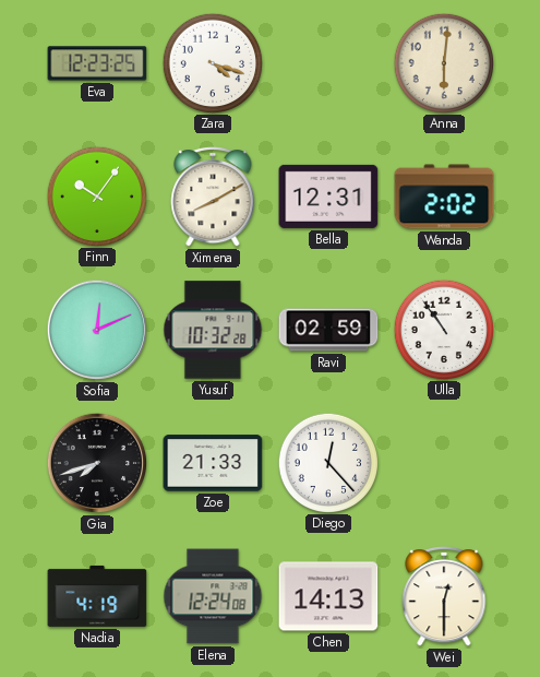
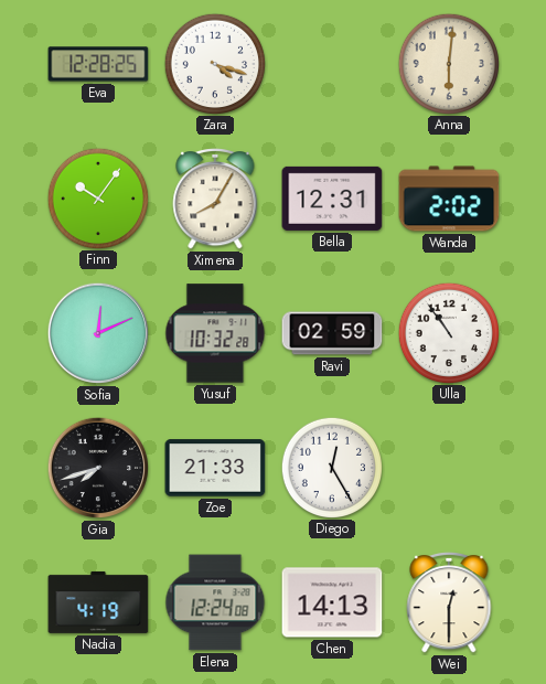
Eva: 12:23 -> 12:28
Ximena: 8:10 -> 8:05
Diego: 12:23 -> 12:25
